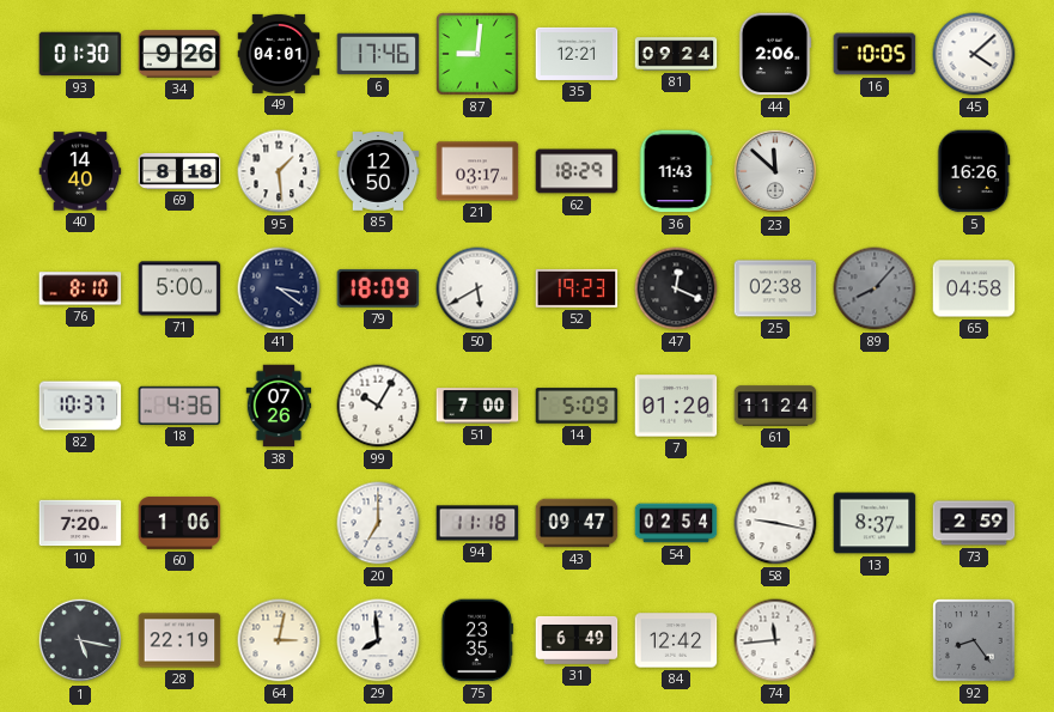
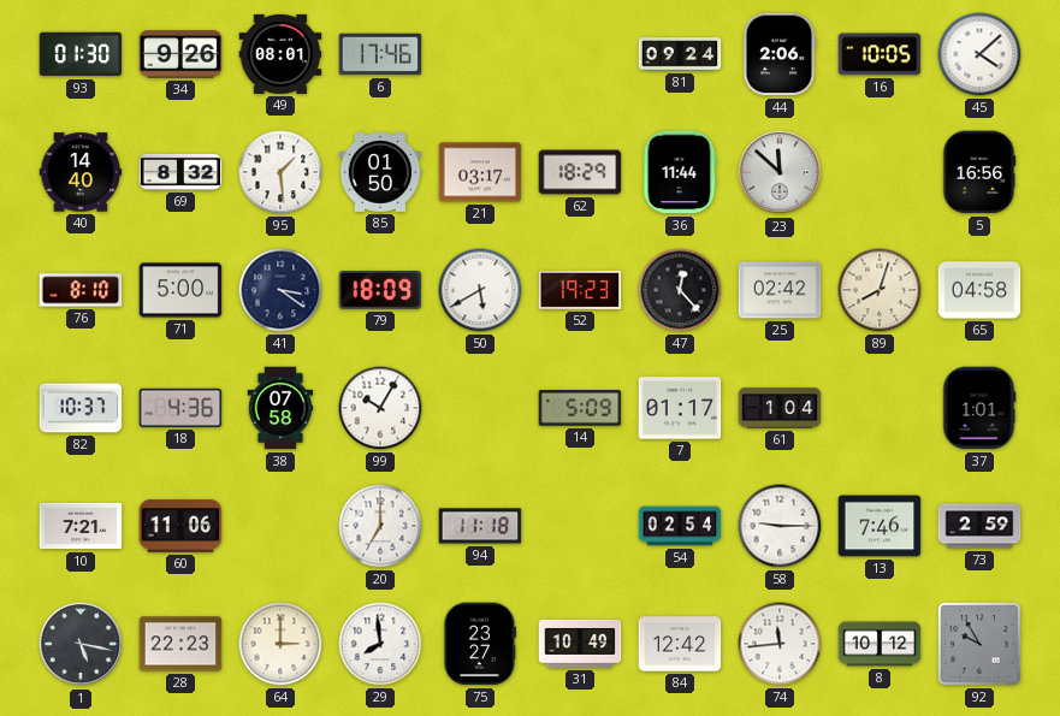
49: 04:01 -> 08:01
87: 9:01 -> none
35: 12:21 -> none
69: 8:18 -> 8:32
85: 12:50 -> 01:50
36: 11:43 -> 11:44
5: 16:26 -> 16:56
47: 12:19 -> 12:23
25: 02:38 -> 02:42
89: 8:07 -> 8:03
89 dial: grey -> cream
38: 07:26 -> 07:58
51: 7:00 -> none
7: 01:20 -> 01:17
61: 11:24 -> 1:04
37: none -> 1:01
10: 7:20 -> 7:21
60: 1:06 -> 11:06
43: 09:47 -> none
58: 9:17 -> 9:15
13: 8:37 -> 7:46
28: 22:19 -> 22:23
64: 3:02 -> 3:00
75: 23:35 -> 23:27
31: 6:49 -> 10:49
8: none -> 10:12
92: 8:24 -> 9:55
